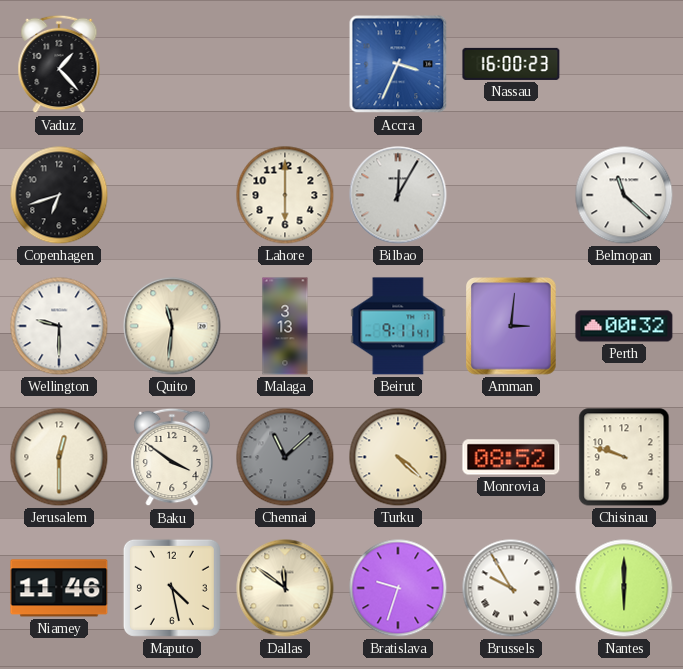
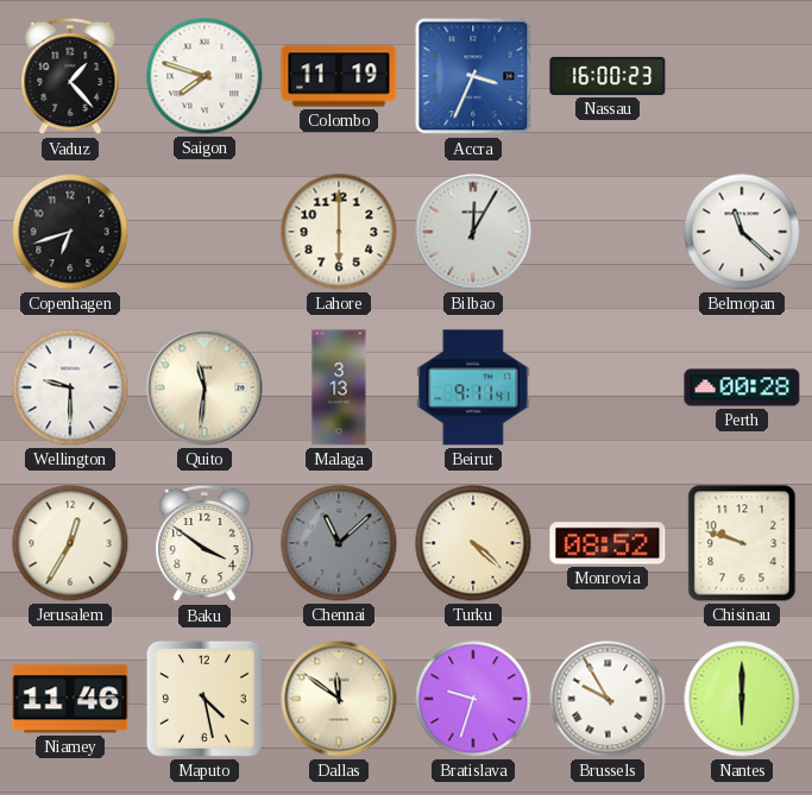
Saigon: none -> 7:48
Colombo: none -> 11:19
Amman: 3:01 -> none
Perth: 00:32 -> 00:28
Jerusalem: 12:30 -> 12:35
